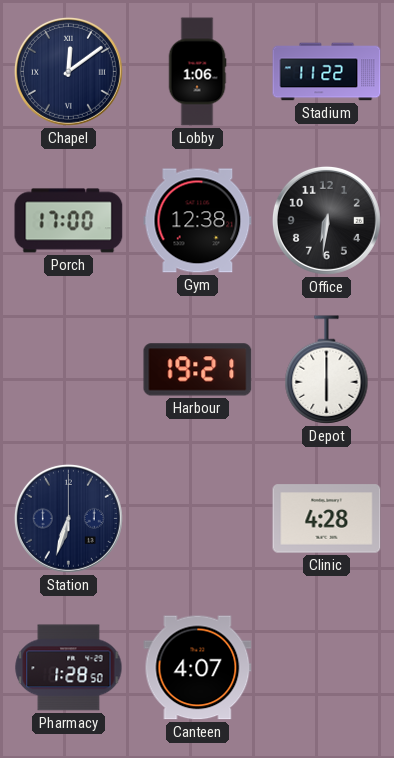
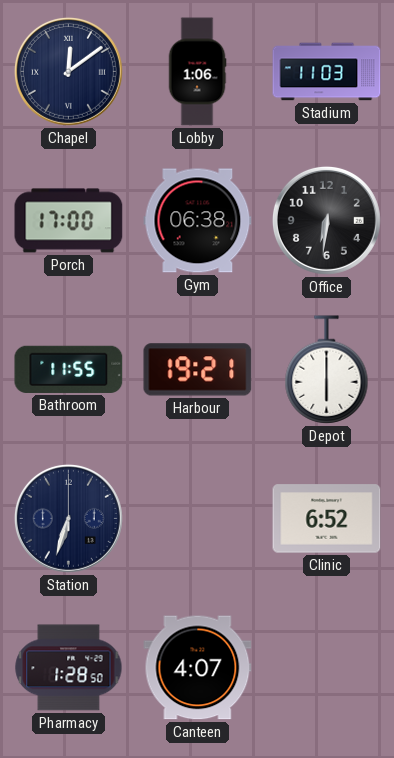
Stadium: 11:22 -> 11:03
Gym: 12:38 -> 06:38
Bathroom: none -> 11:55
Clinic: 4:28 -> 6:52
